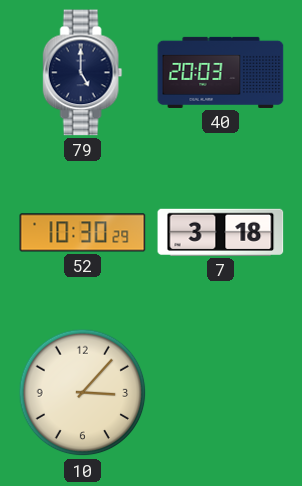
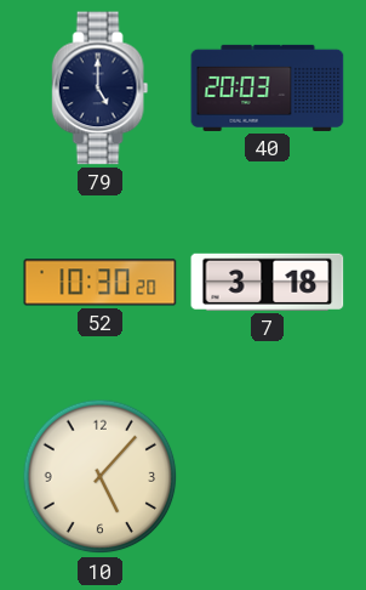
52: 10:30:29 -> 10:30:20
10: 3:07 -> 5:07
